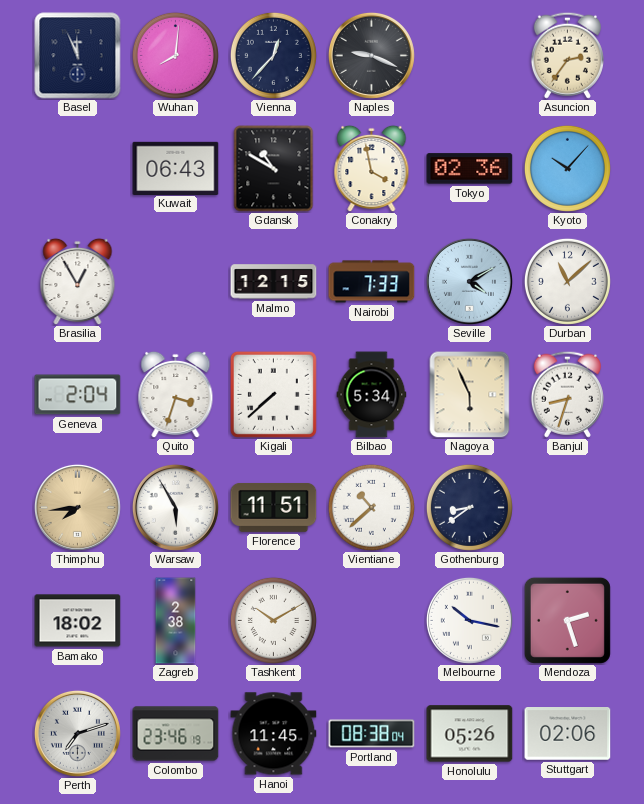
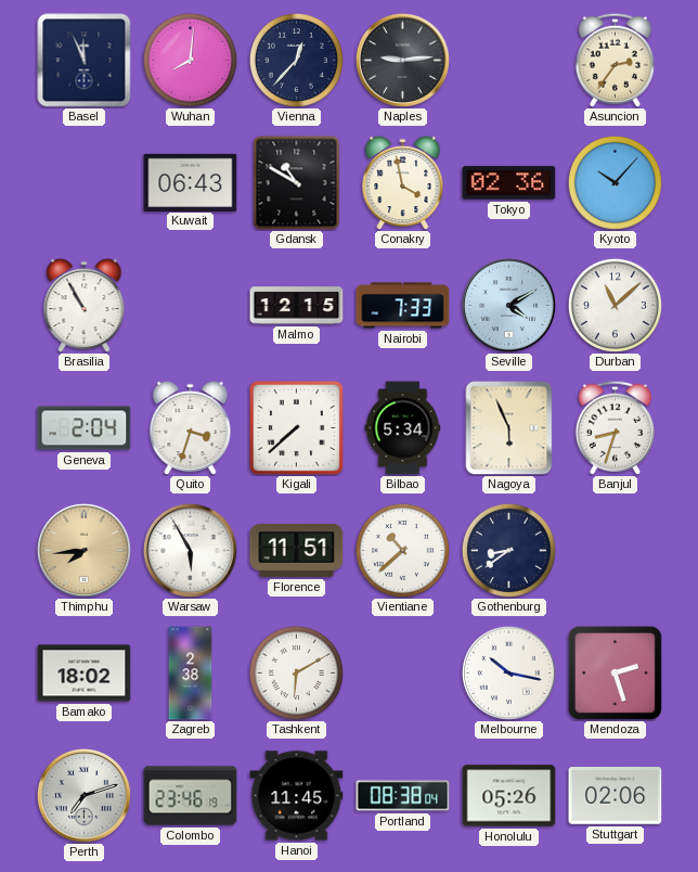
Naples: 9:19 -> 9:14
Brasilia: 12:55 -> 10:55
Tashkent: 10:10 -> 6:10
